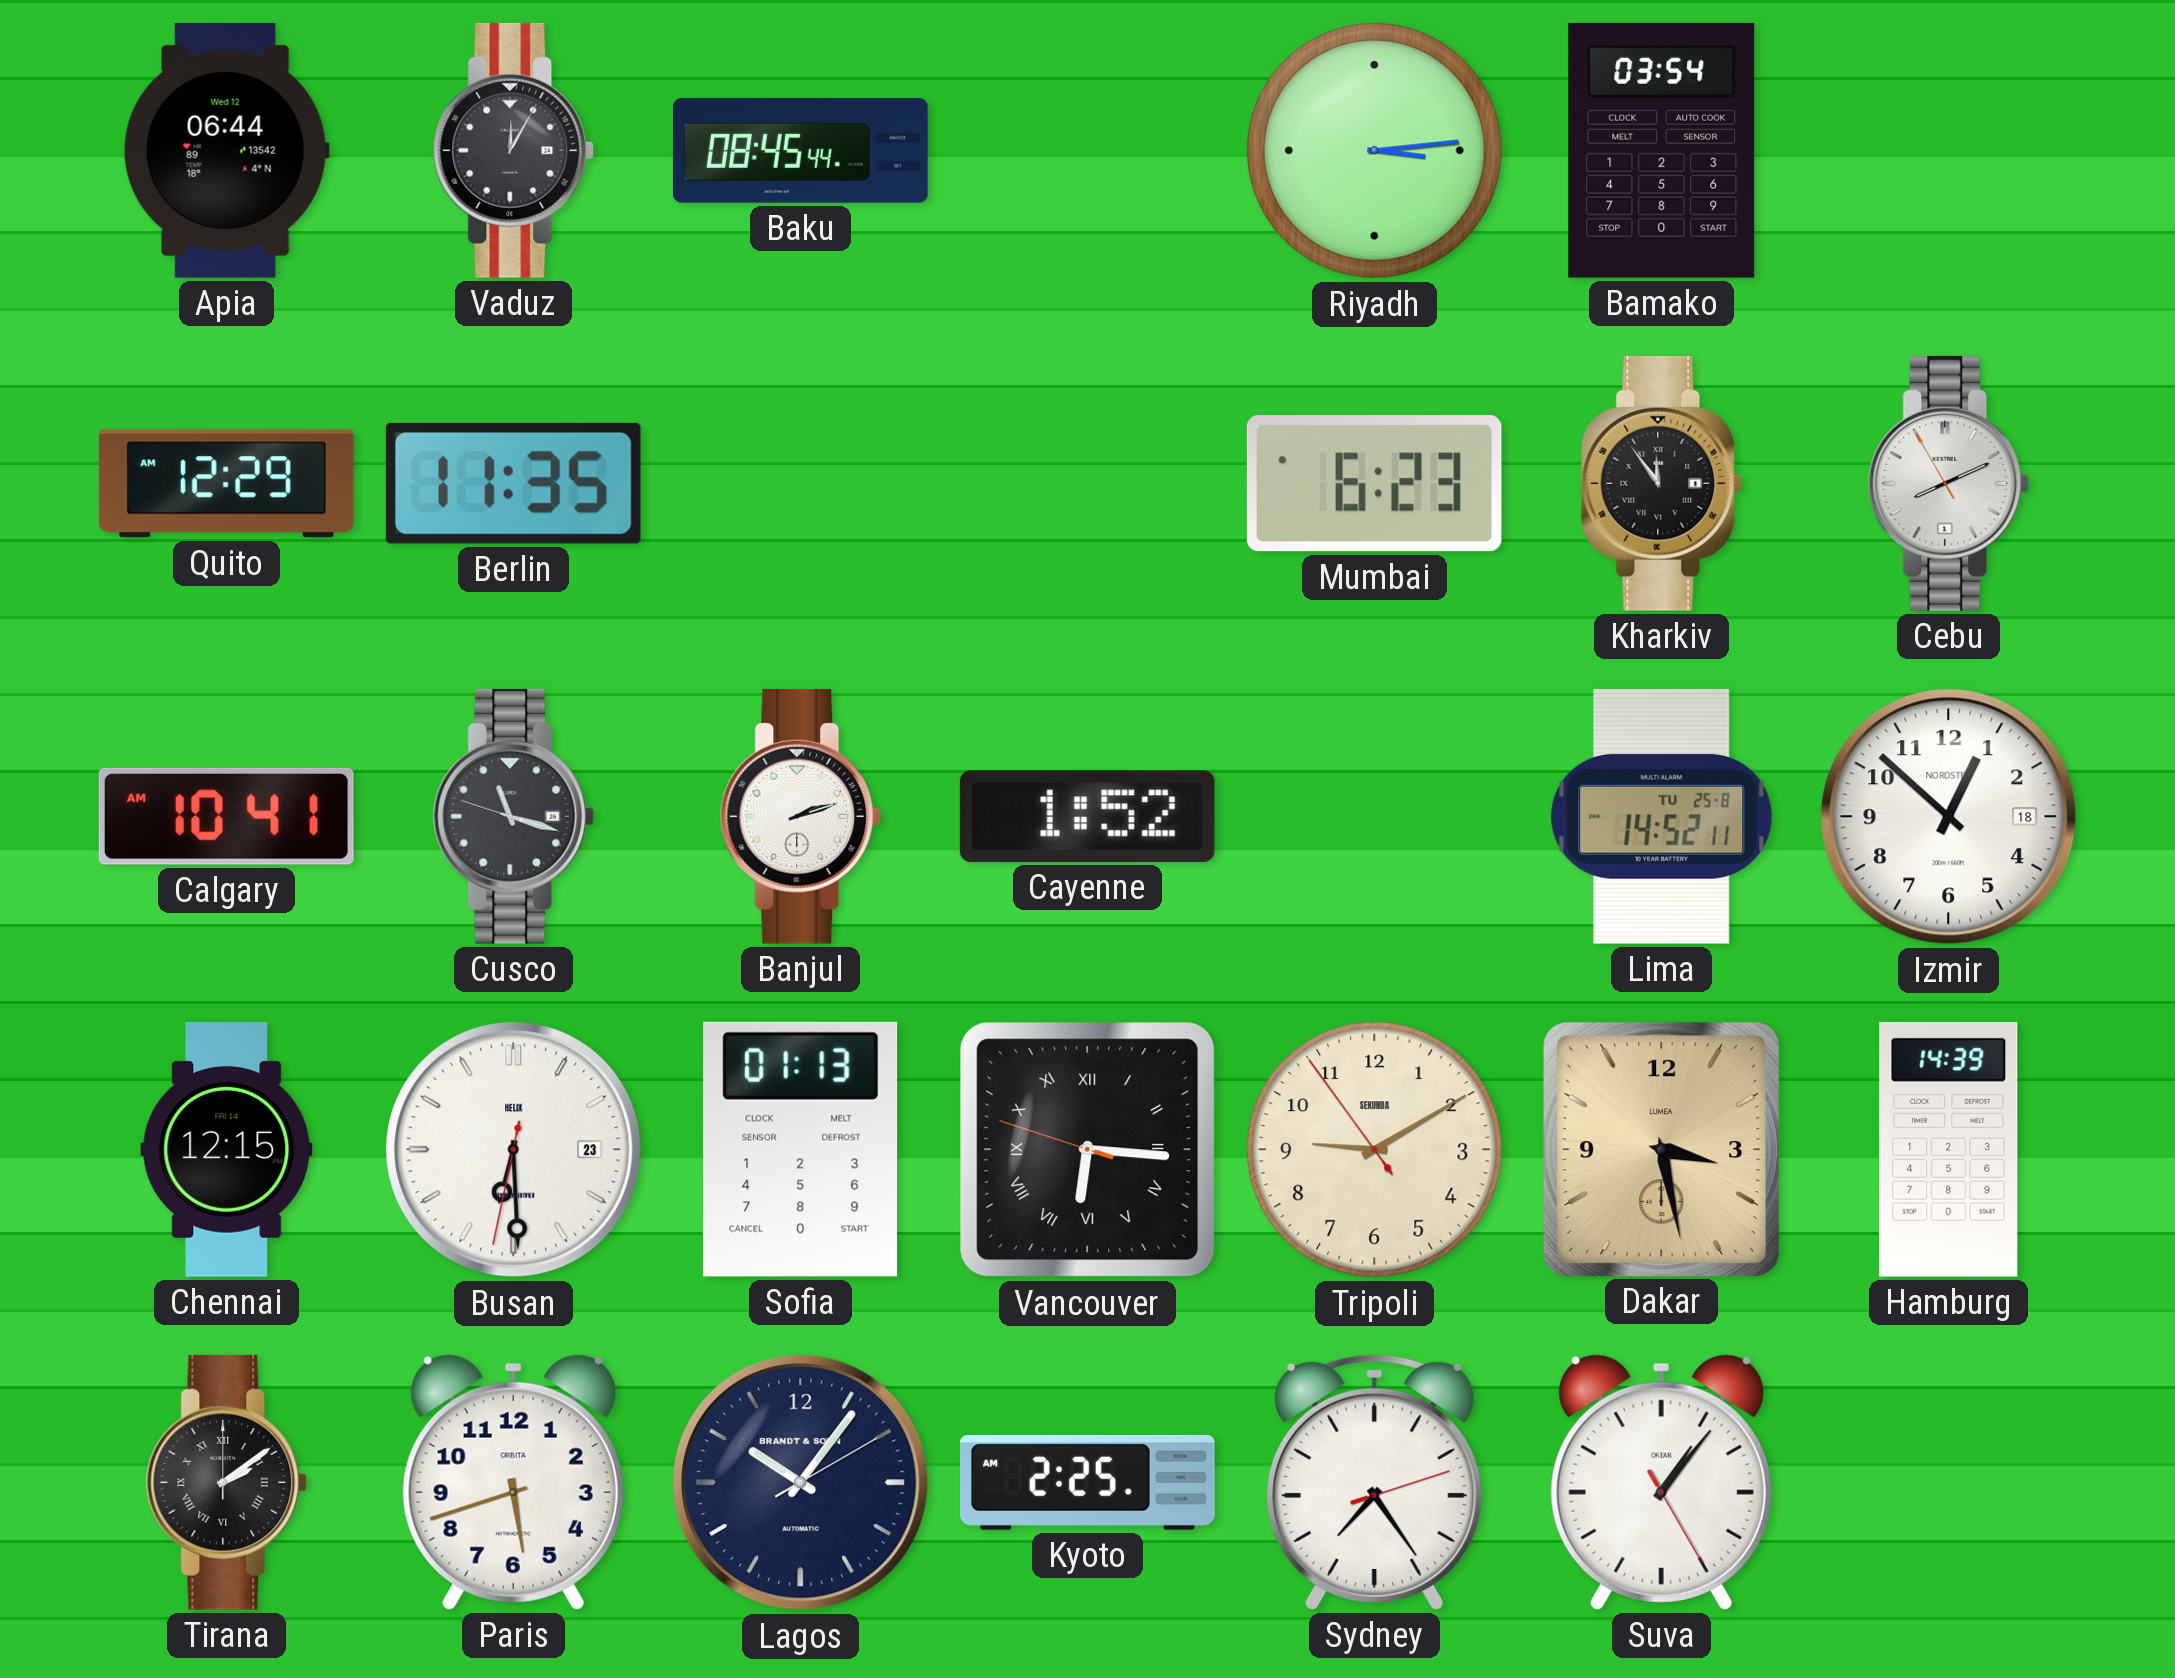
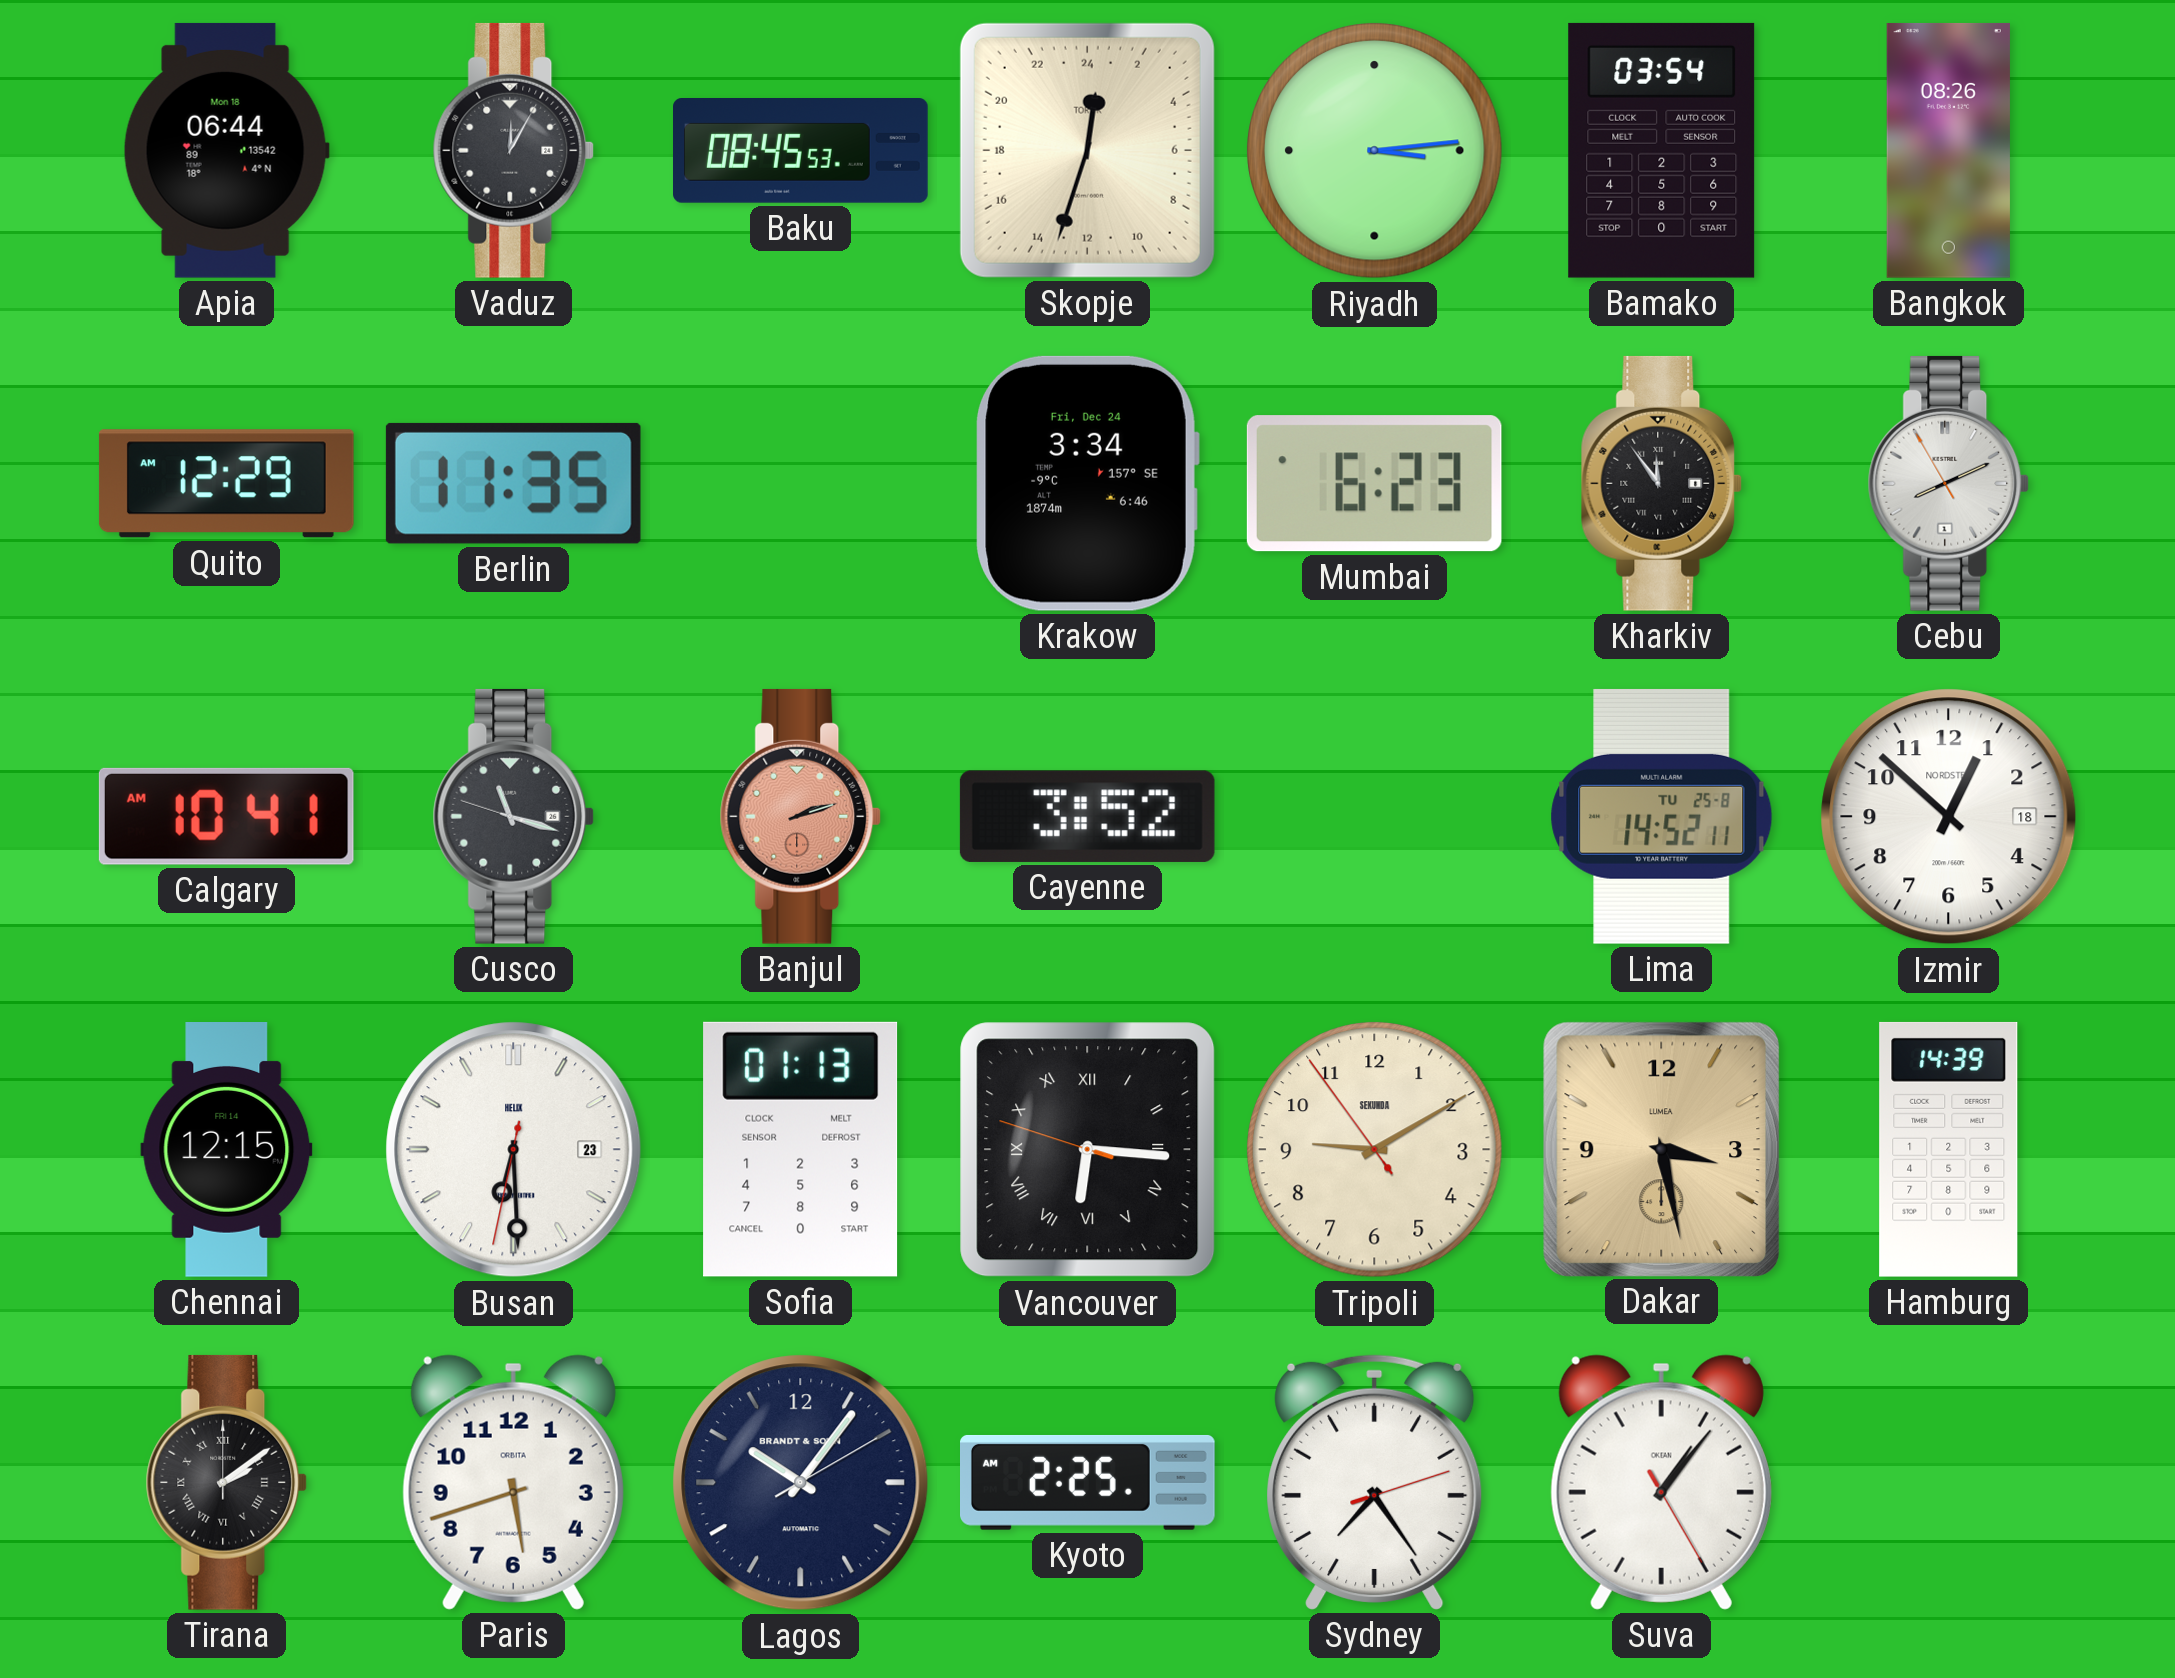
Apia date: Wed 12 -> Mon 18
Baku: 08:45:44 -> 08:45:53
Skopje: none -> 0:33
Bangkok: none -> 08:26
Krakow: none -> 3:34
Banjul dial: white -> salmon
Cayenne: 1:52 -> 3:52
